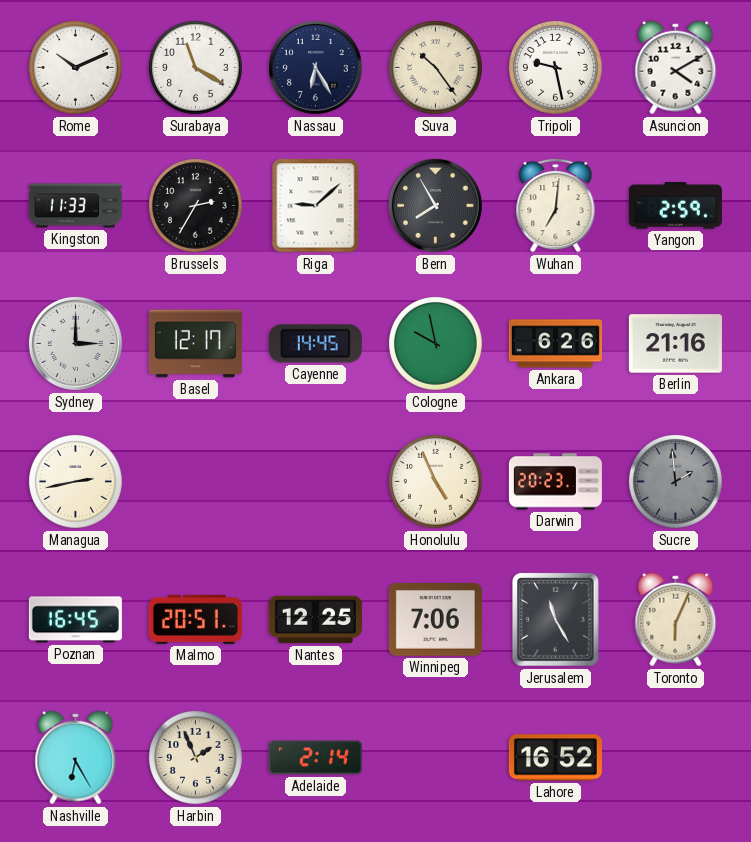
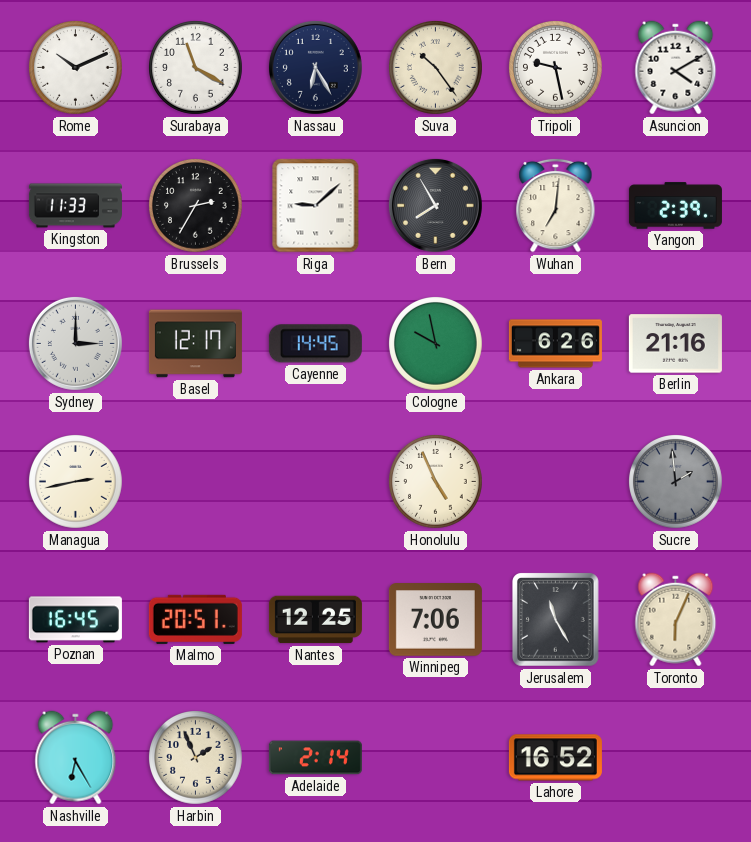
Yangon: 2:59 -> 2:39
Darwin: 20:23 -> none
